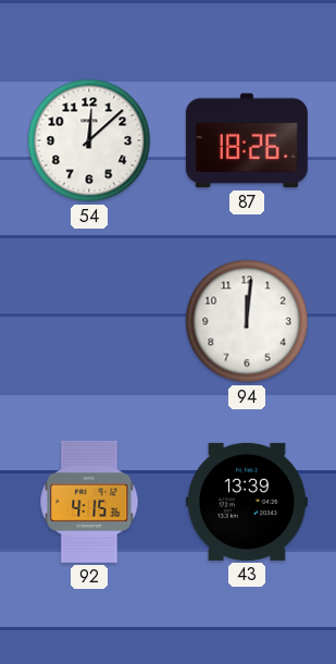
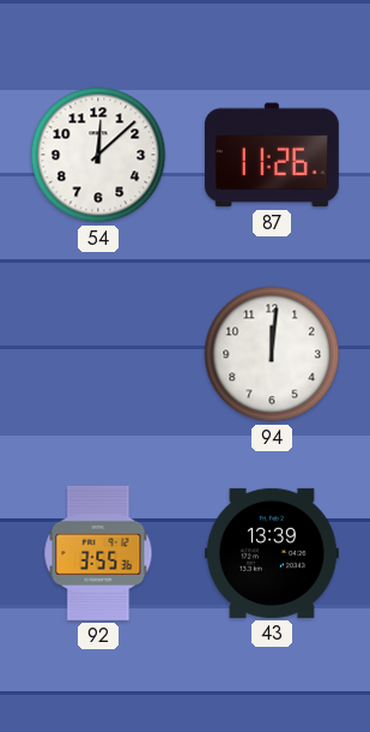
87: 18:26 -> 11:26
92: 4:15 -> 3:55
